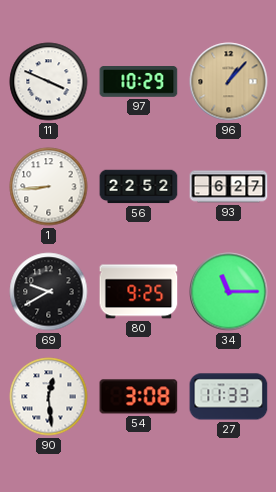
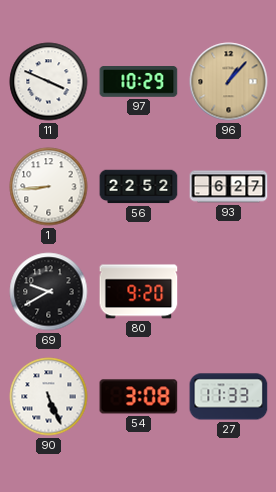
80: 9:25 -> 9:20
34: 11:15 -> none
90: 12:29 -> 5:26
